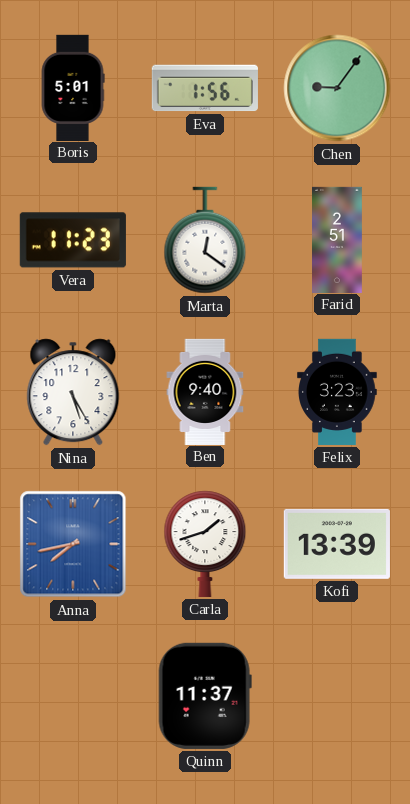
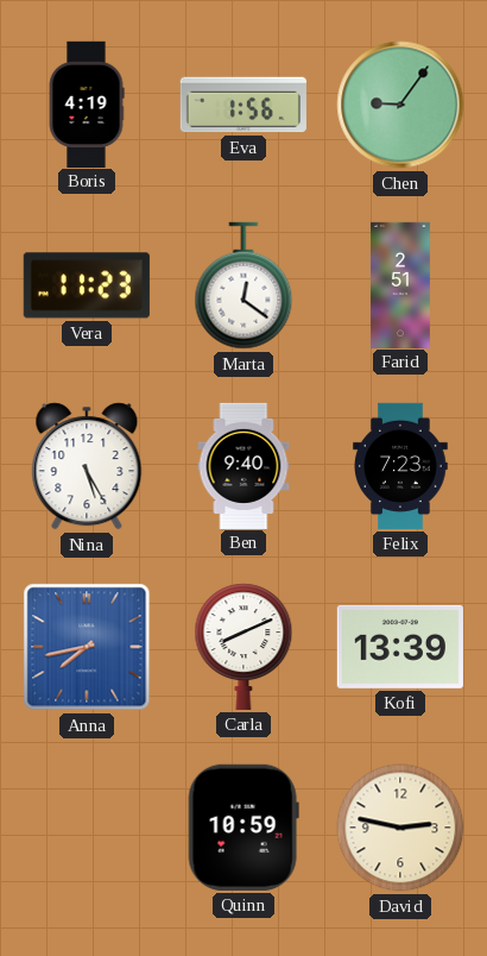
Boris: 5:01 -> 4:19
Felix: 3:23 -> 7:23
Carla: 1:42 -> 8:11
Quinn: 11:37 -> 10:59
David: none -> 2:47
